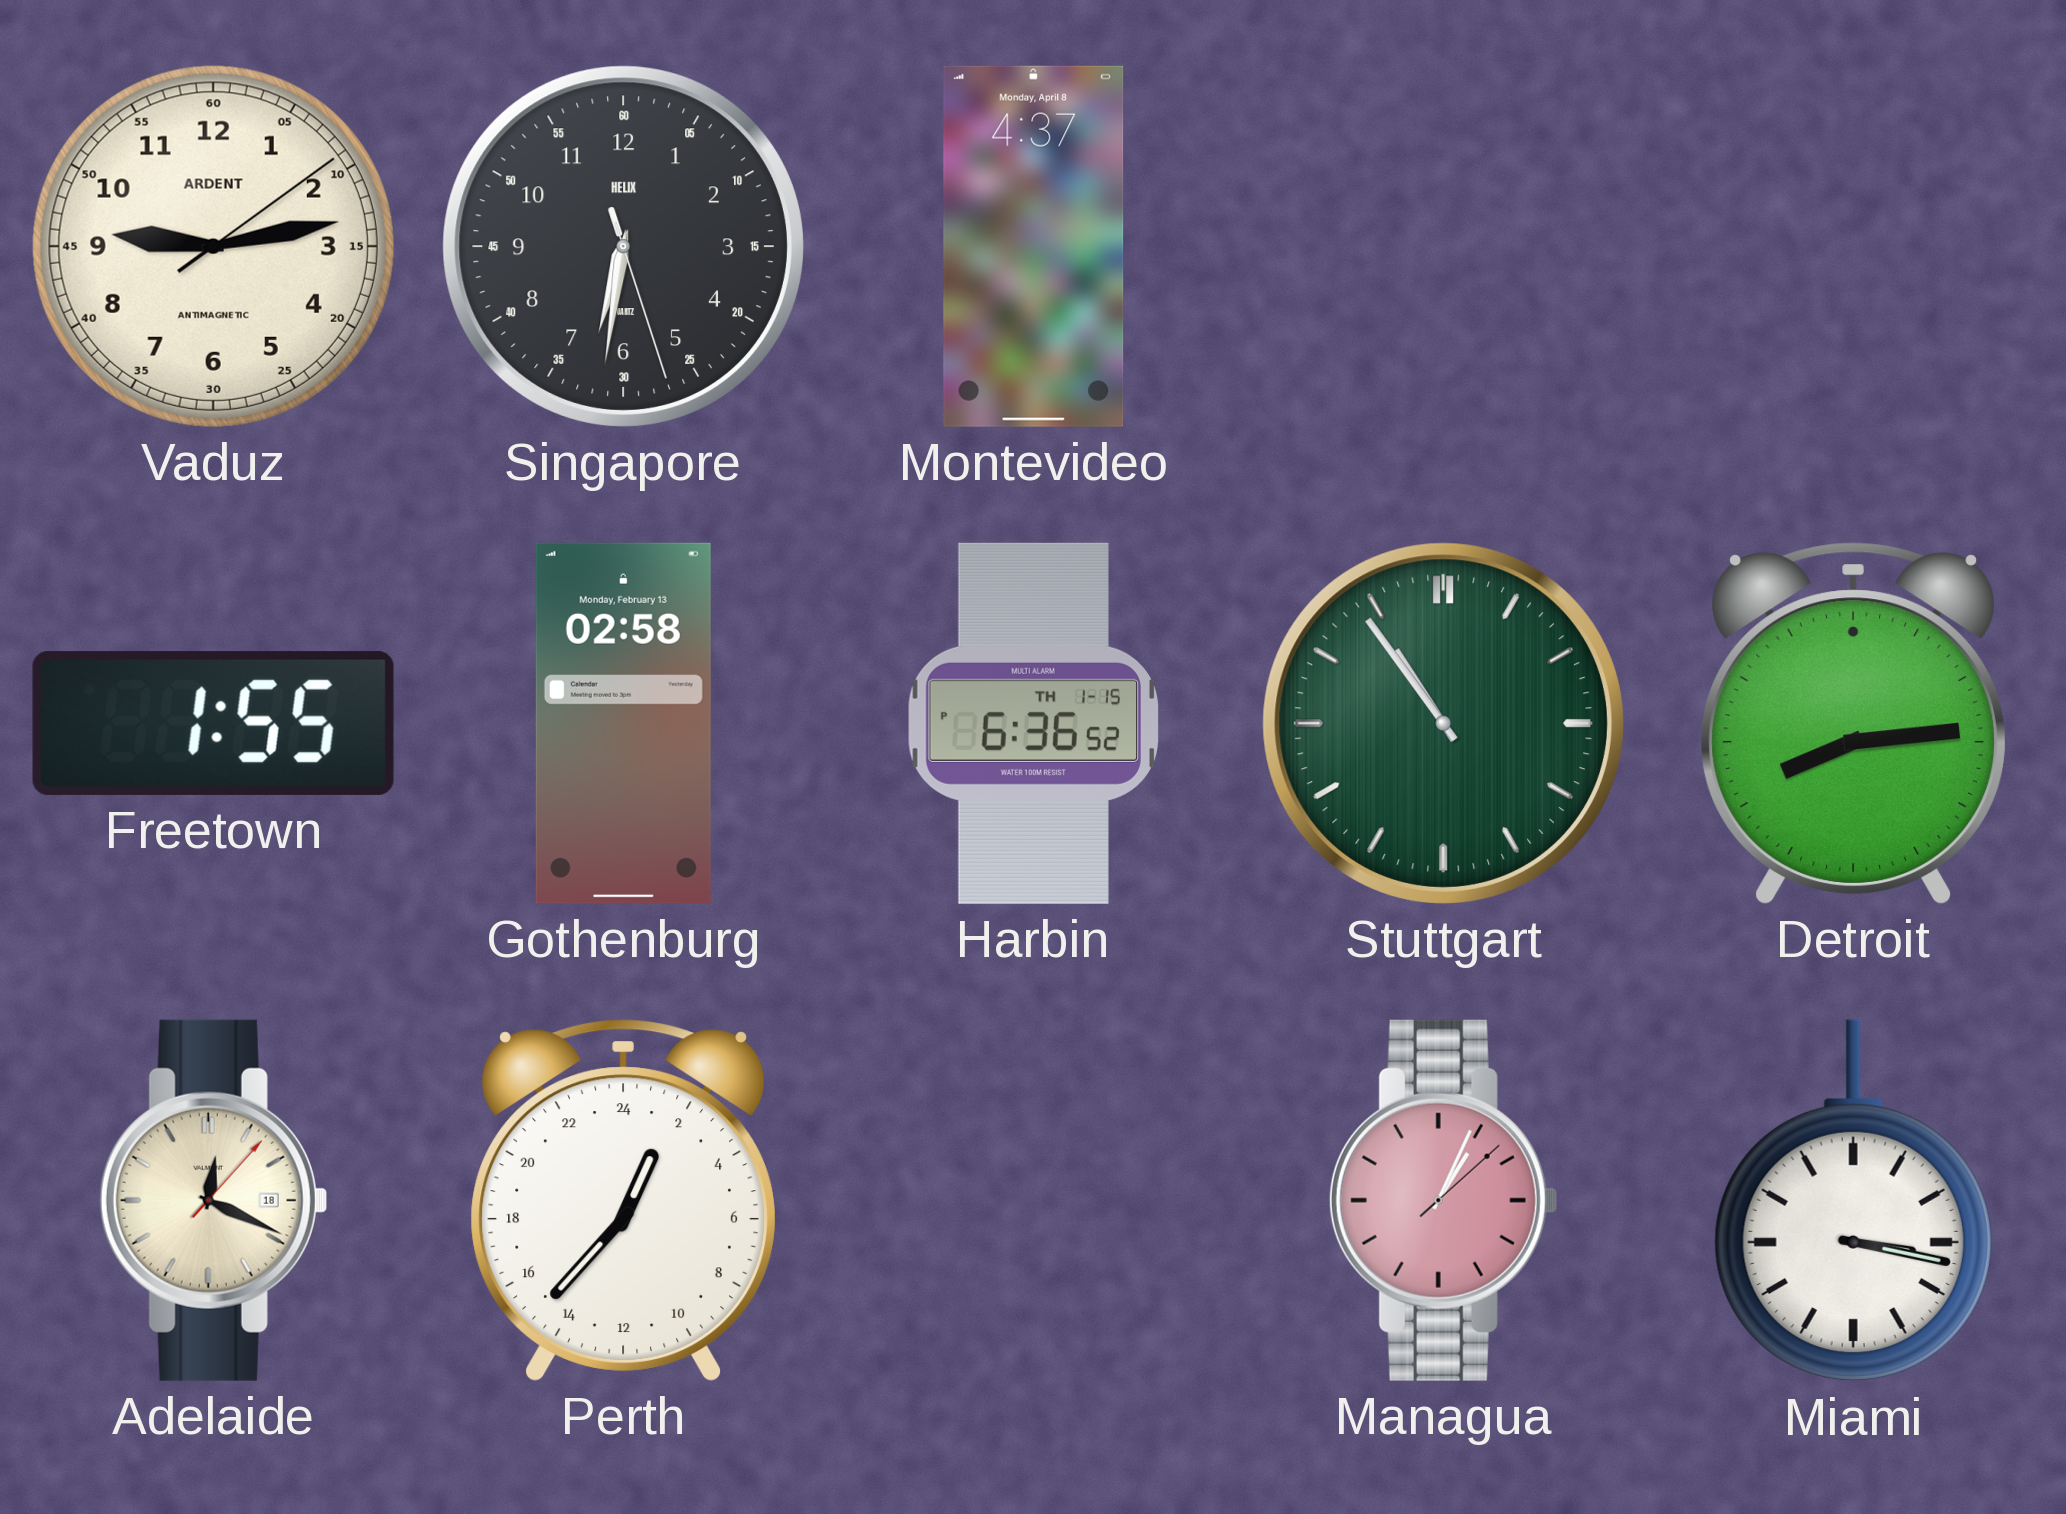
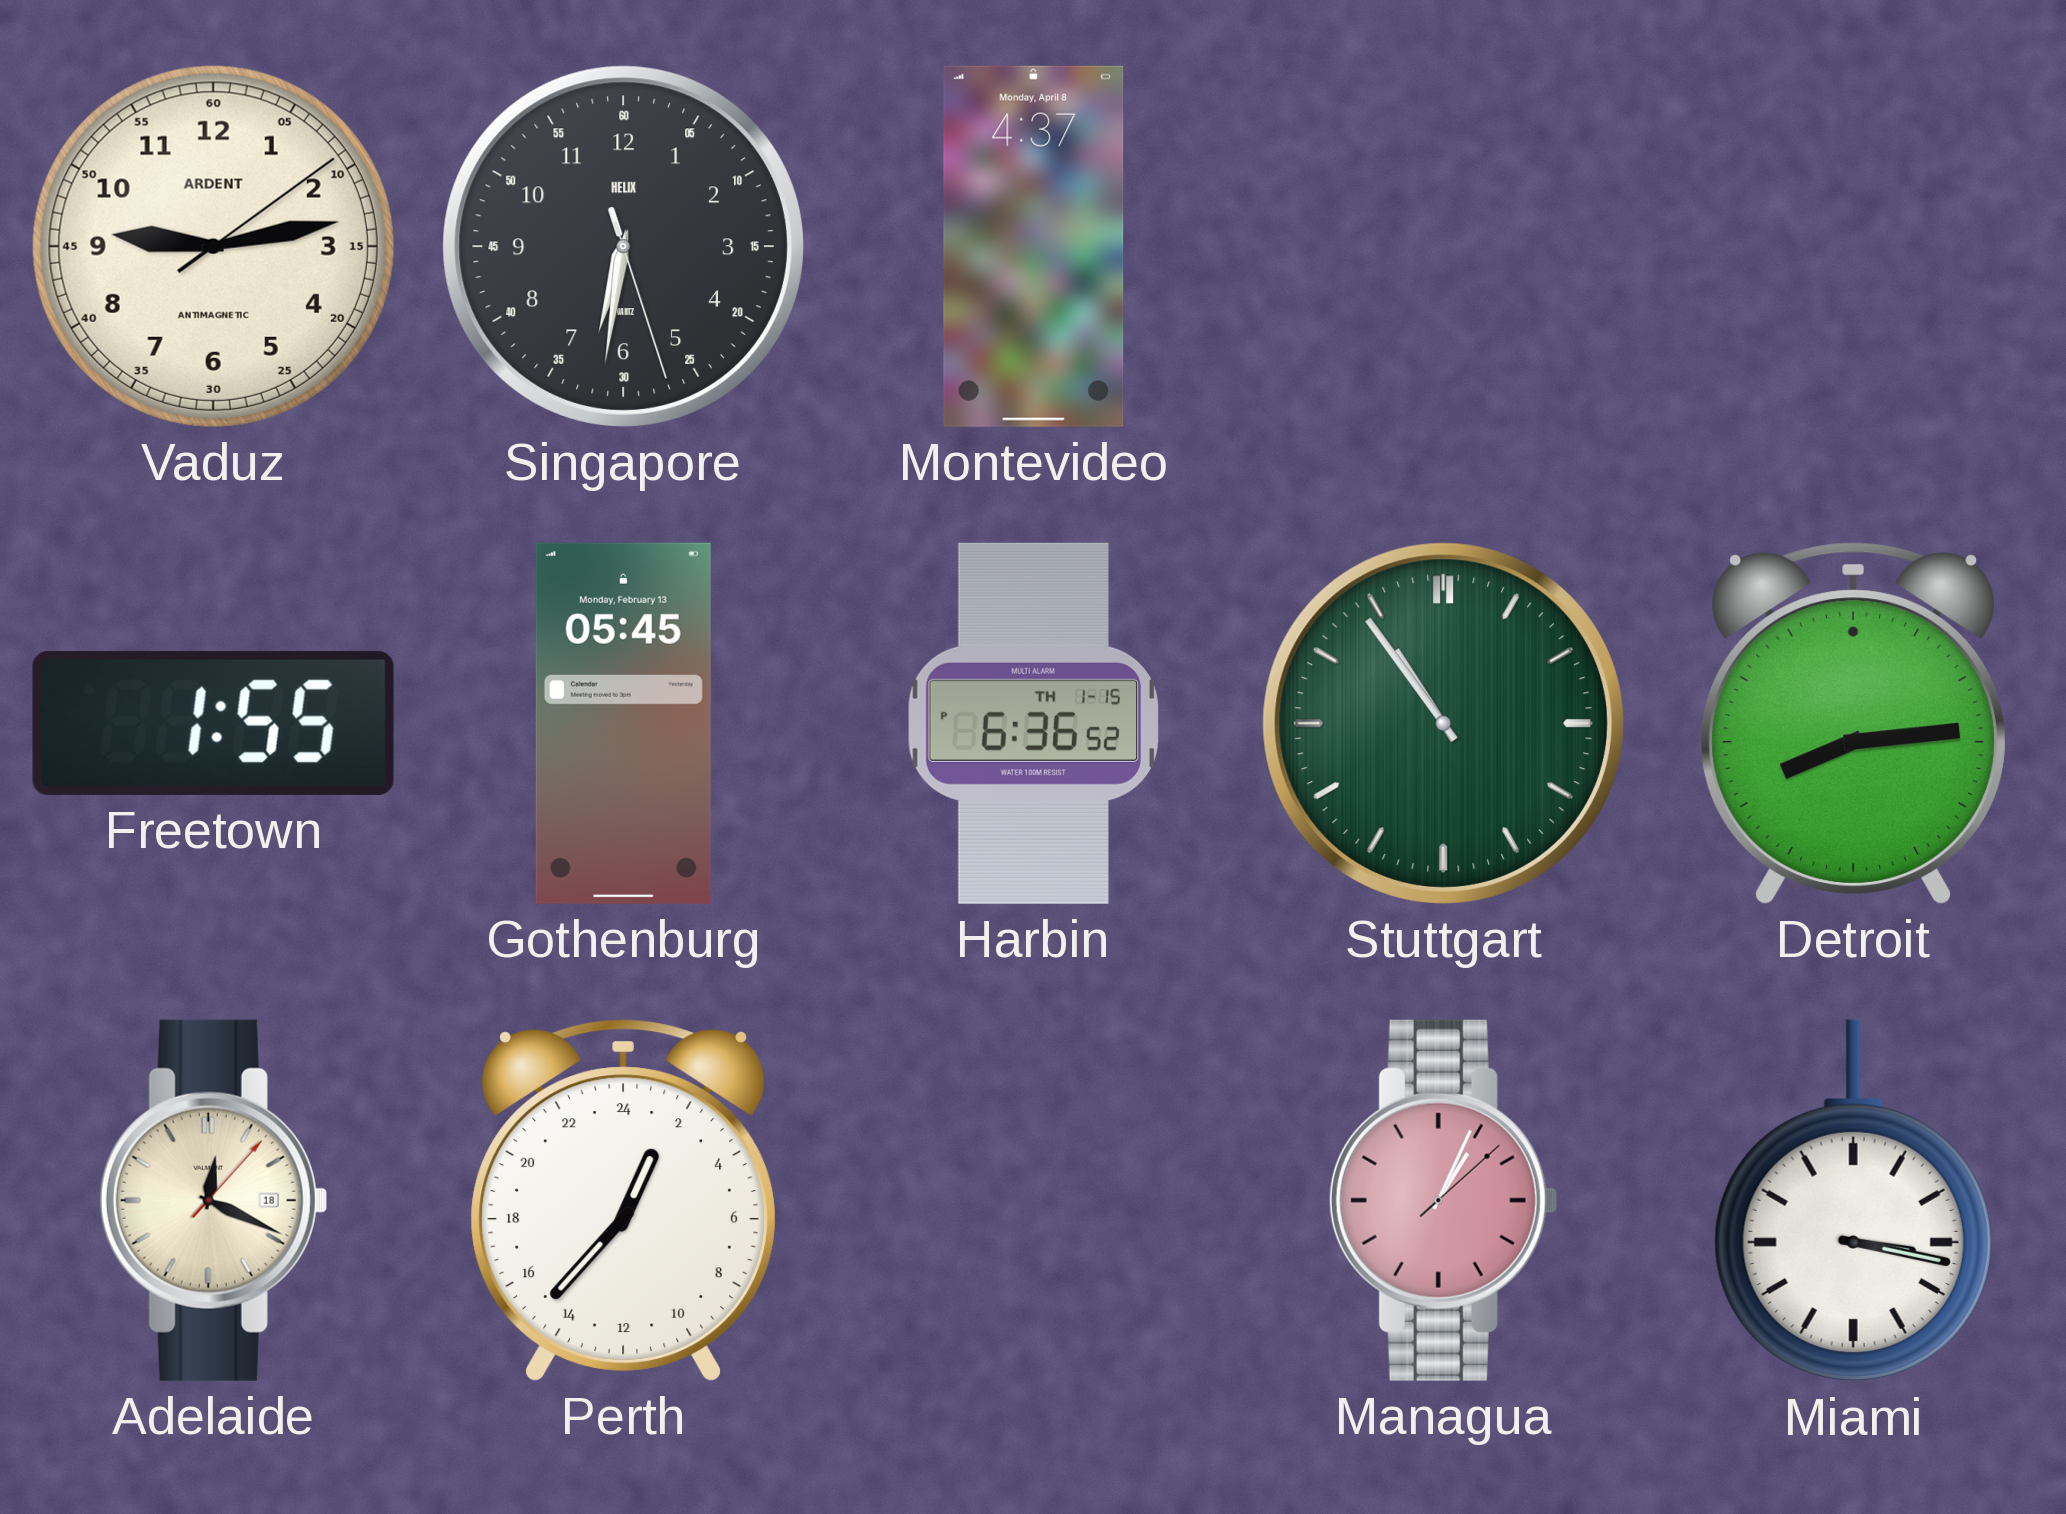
Gothenburg: 02:58 -> 05:45
